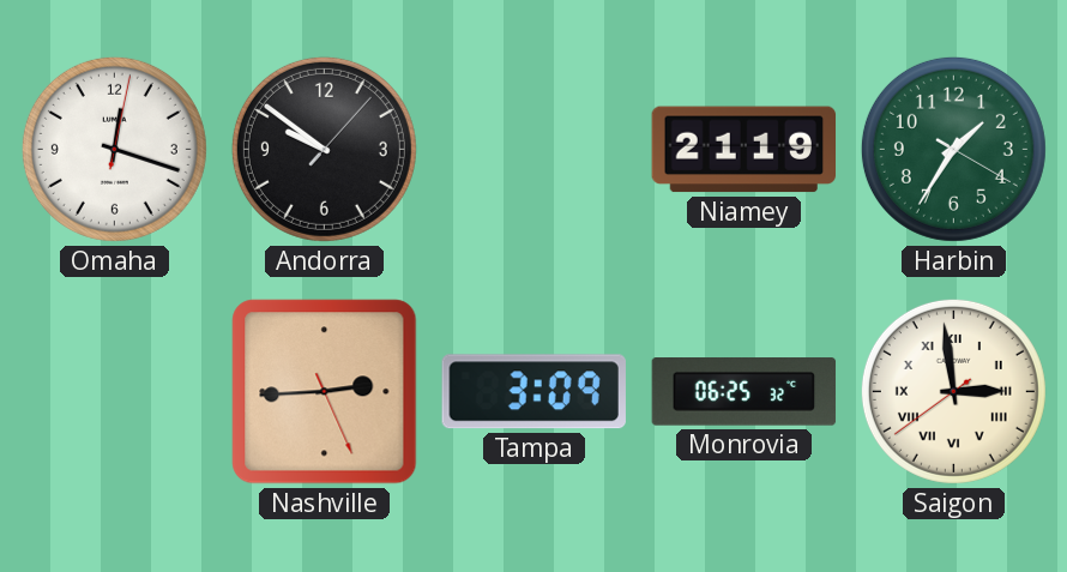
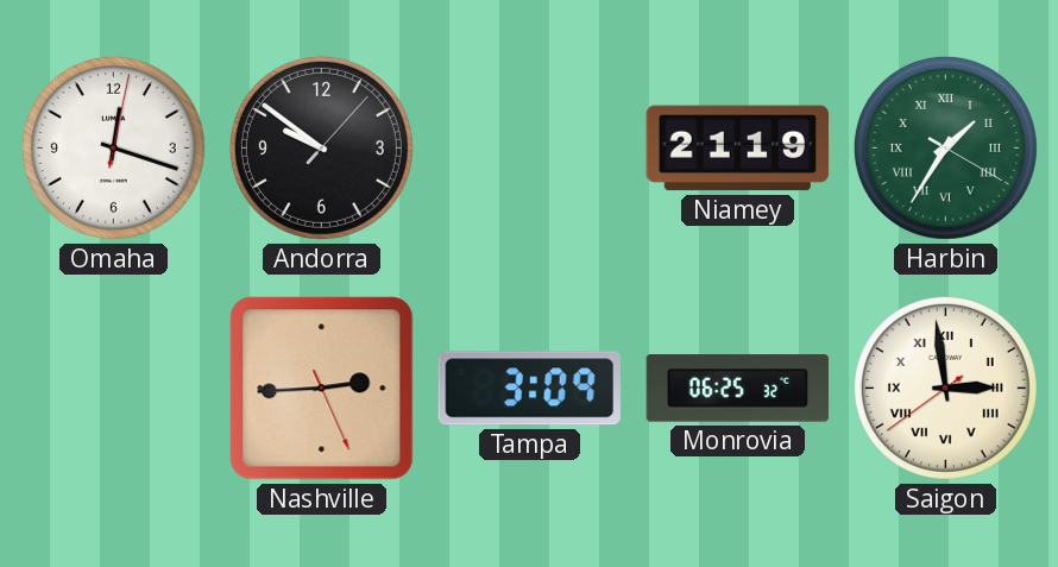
Harbin numerals: Arabic -> Roman
